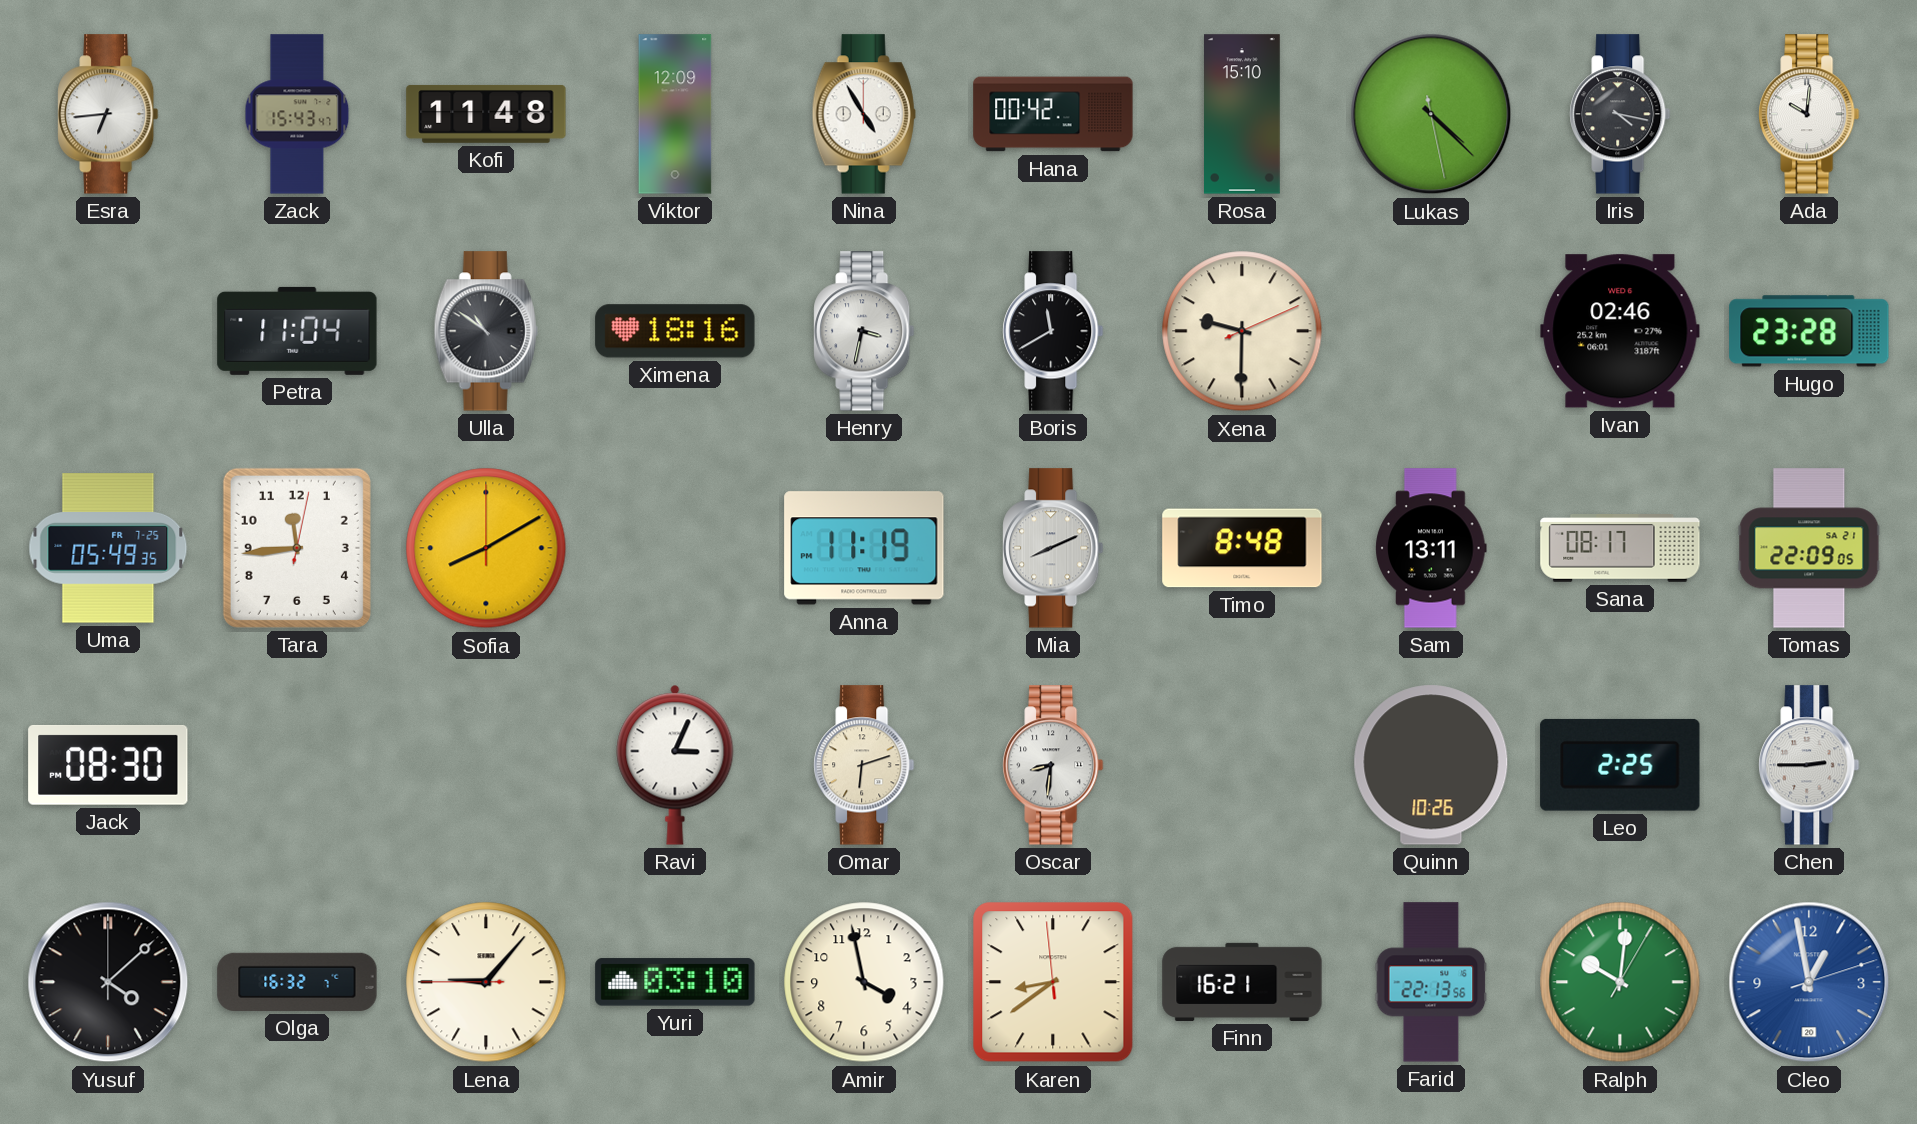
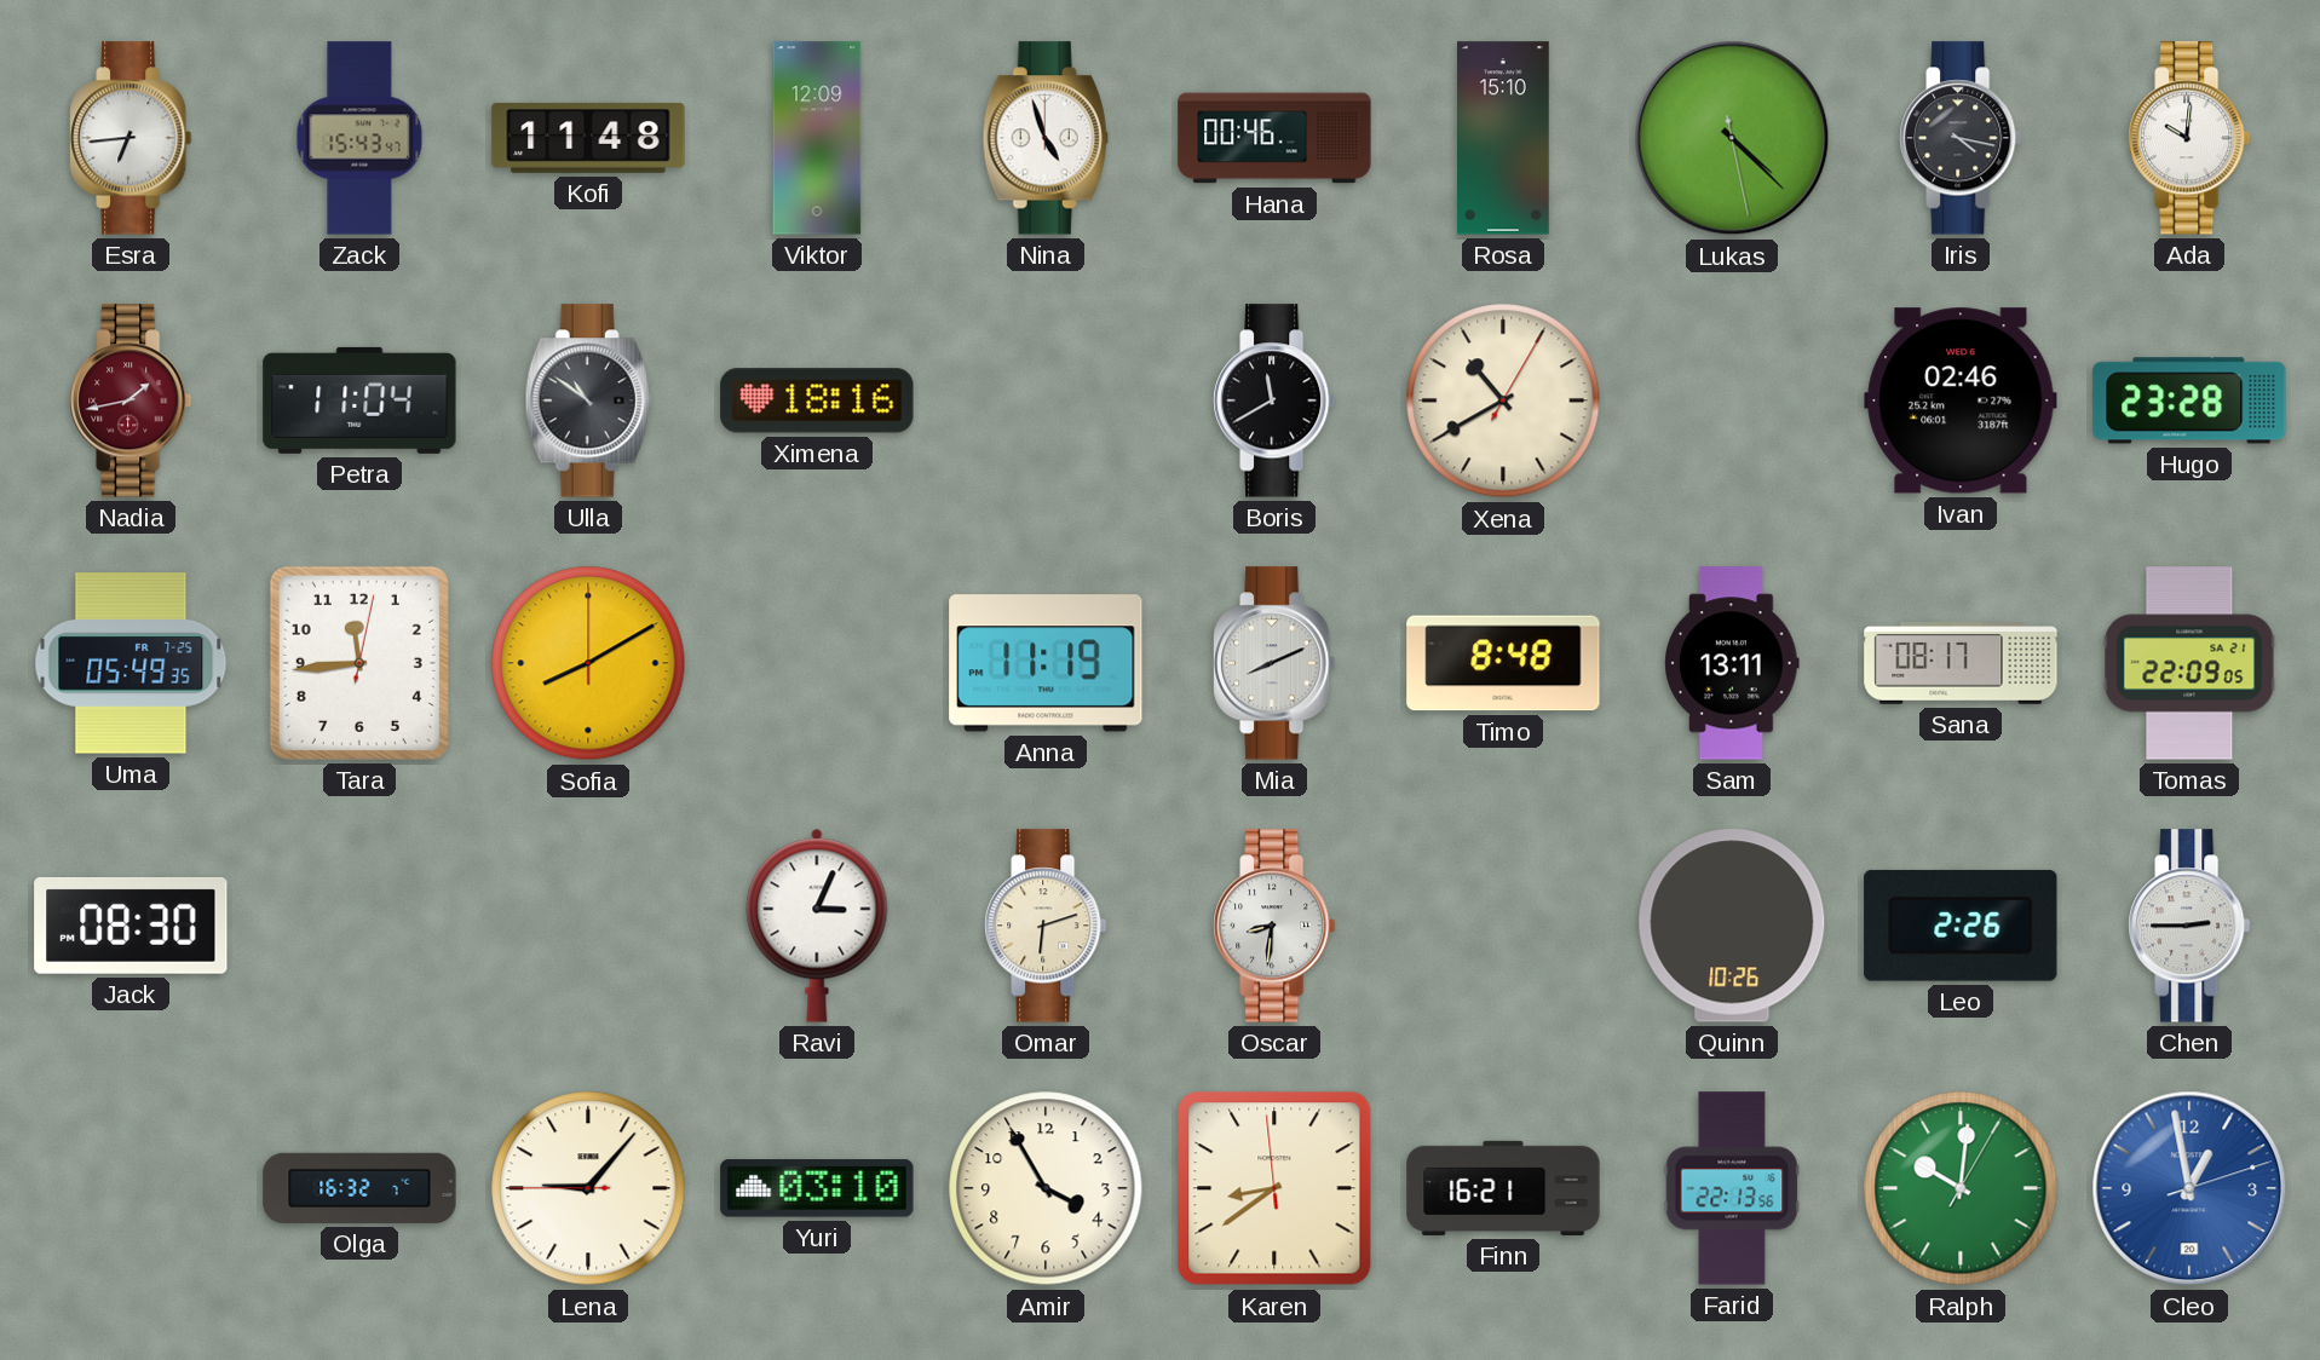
Nina: 4:55 -> 4:57
Hana: 00:42 -> 00:46
Nadia: none -> 1:43
Henry: 3:32 -> none
Xena: 9:30 -> 10:40
Leo: 2:25 -> 2:26
Yusuf: 4:08 -> none
Amir: 3:58 -> 3:55
